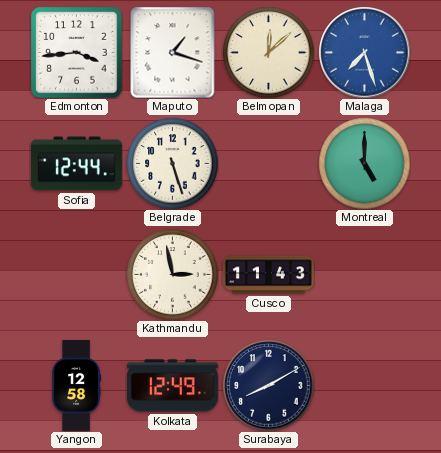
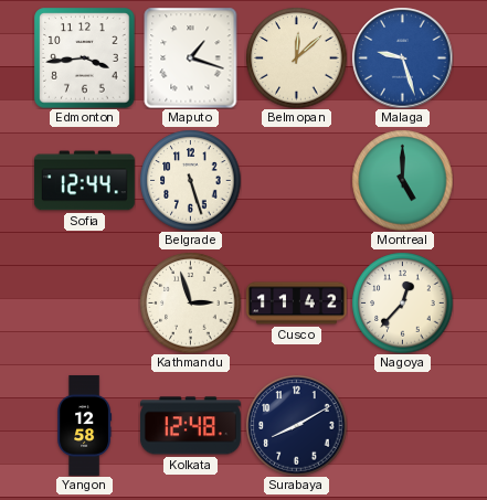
Malaga: 7:27 -> 9:27
Kathmandu: 2:58 -> 2:57
Cusco: 11:43 -> 11:42
Nagoya: none -> 12:37
Kolkata: 12:49 -> 12:48
